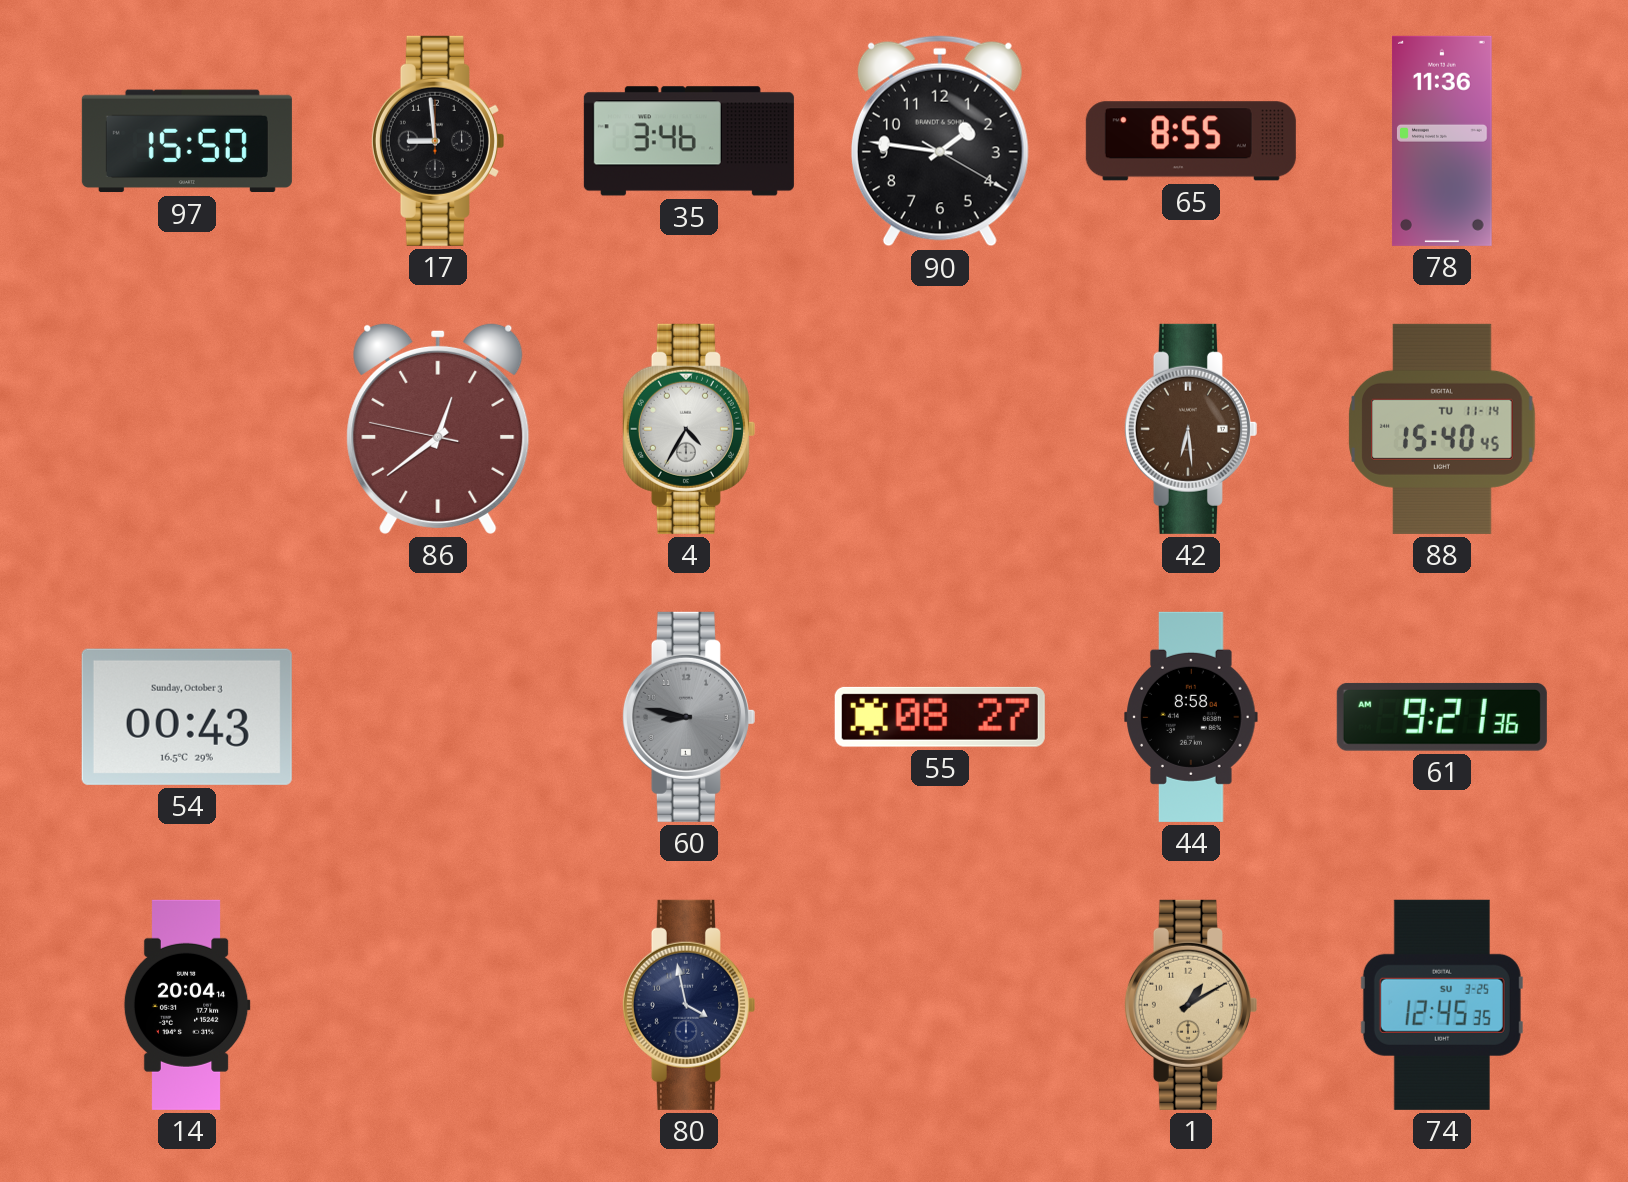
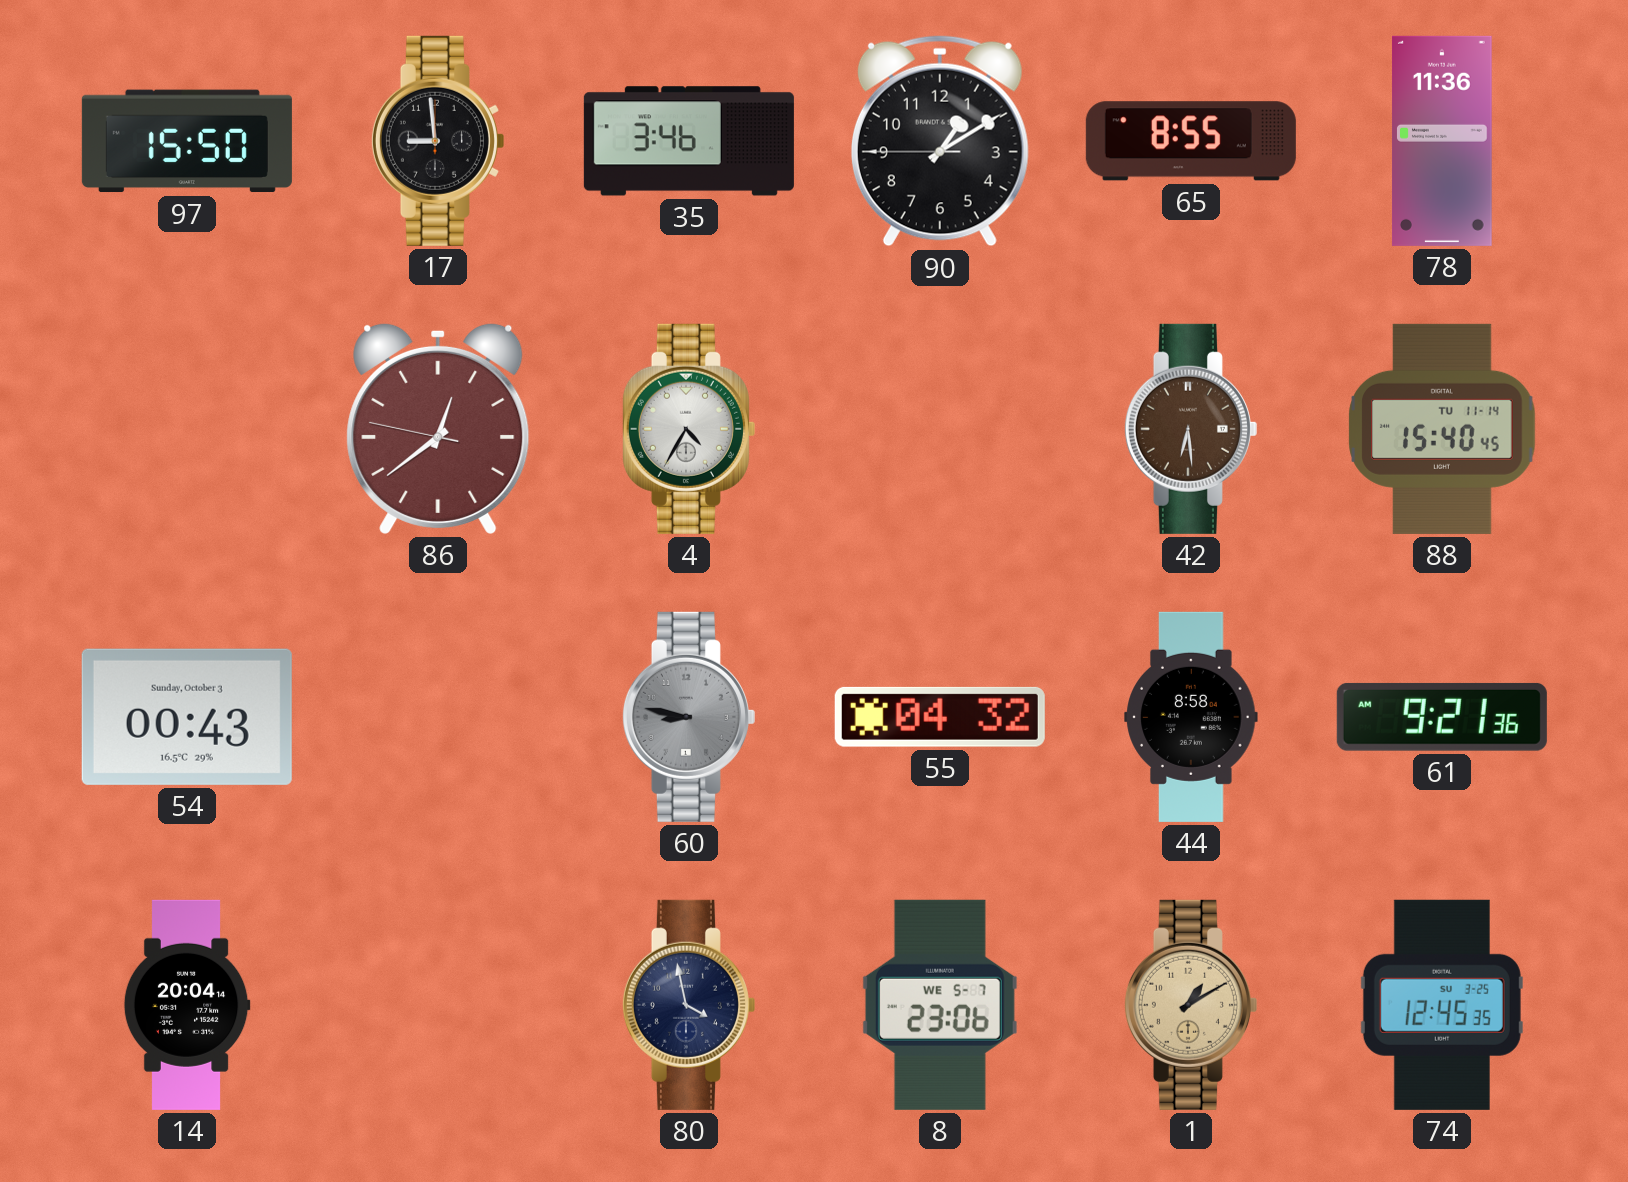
90: 1:46 -> 1:09
55: 08:27 -> 04:32
8: none -> 23:06
